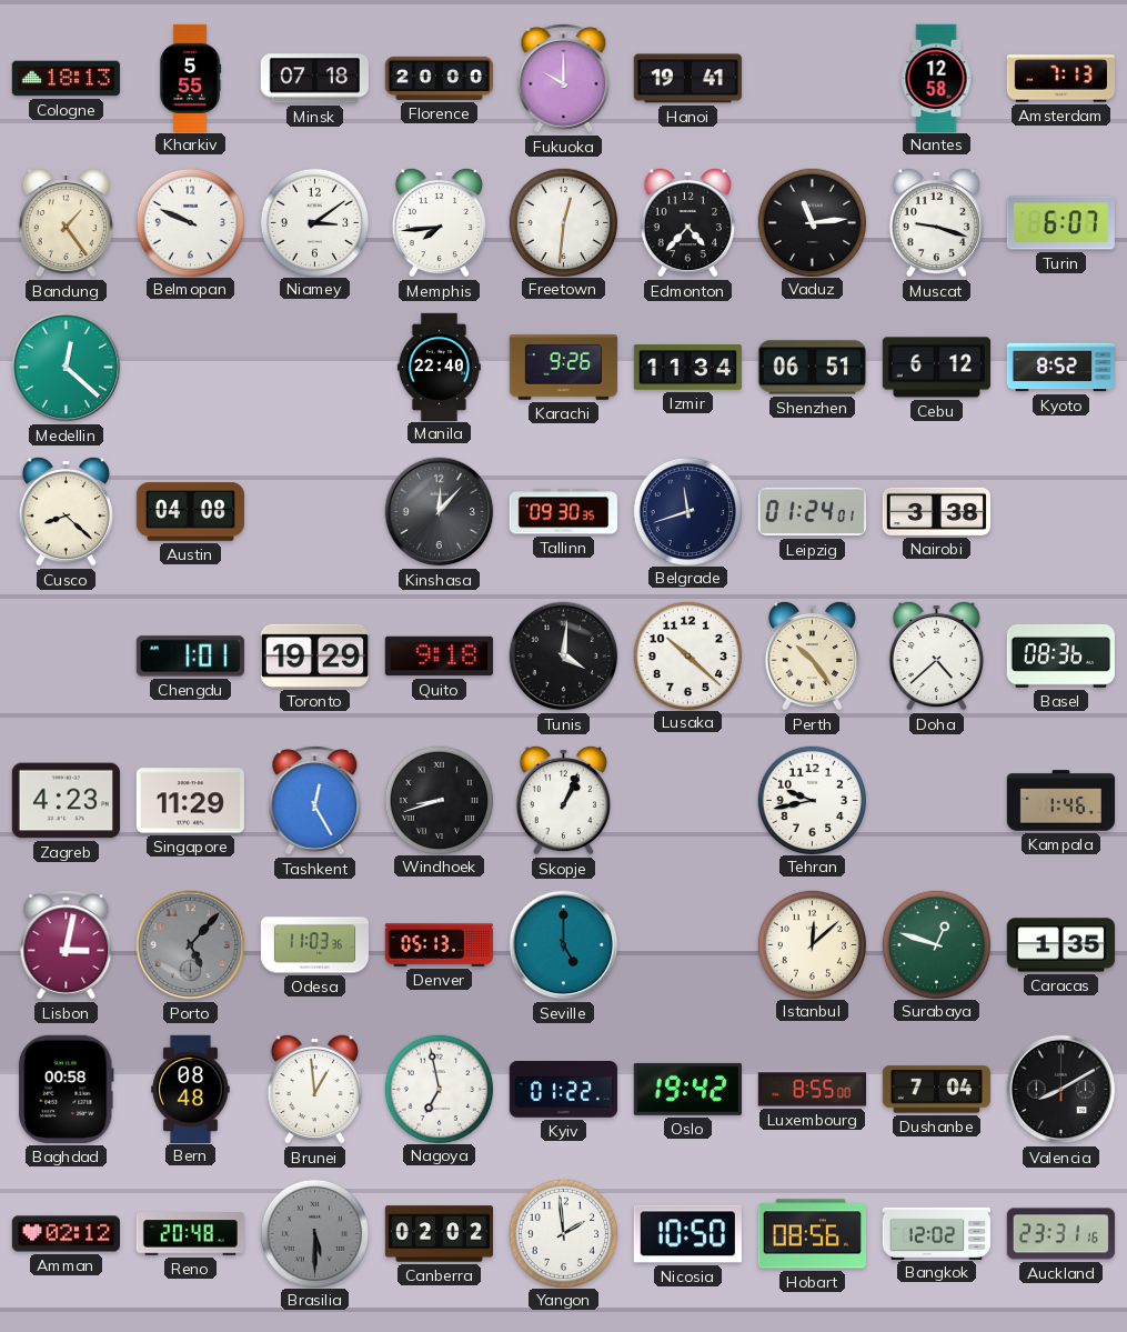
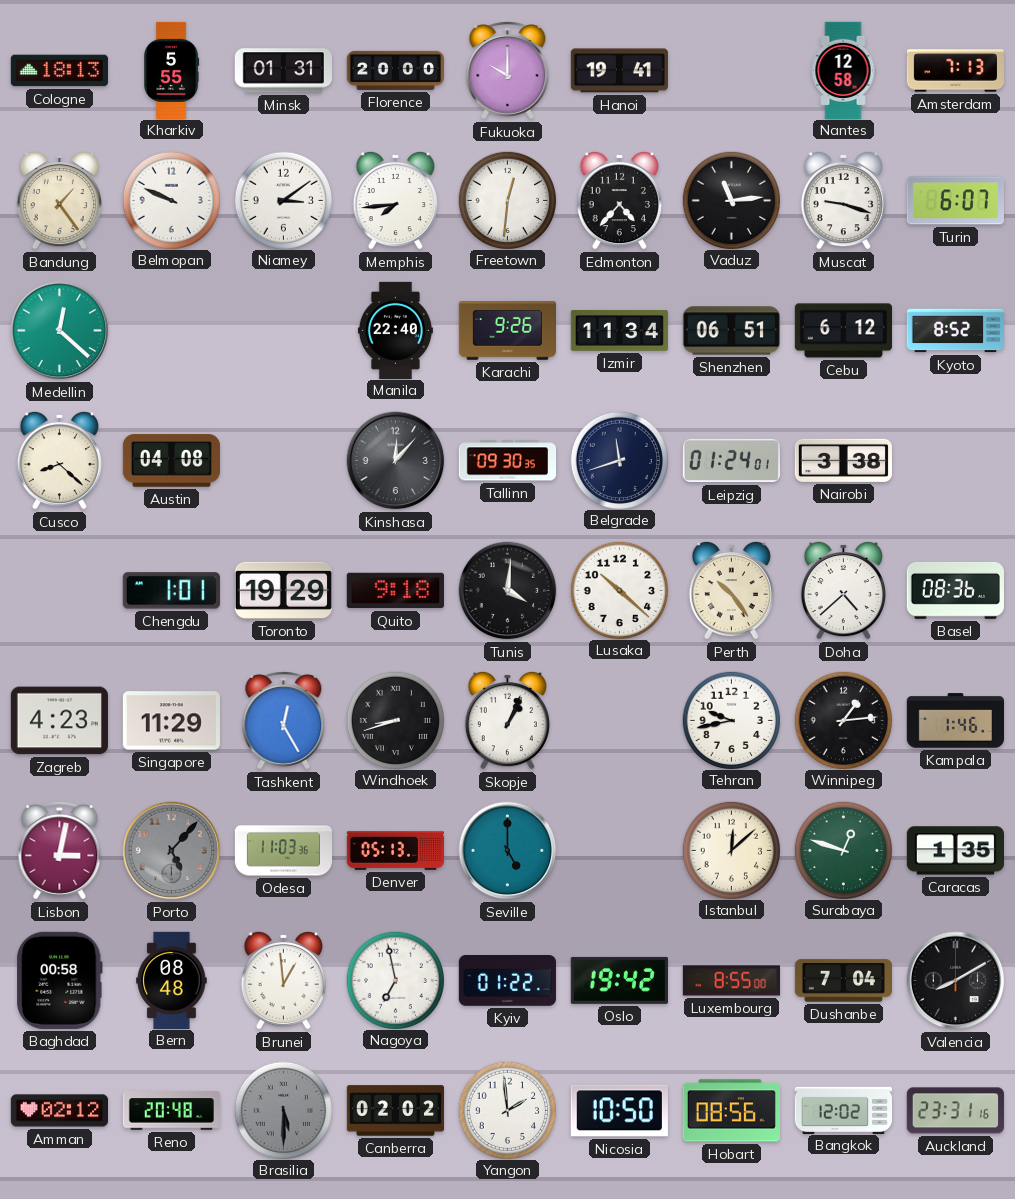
Minsk: 07:18 -> 01:31
Winnipeg: none -> 1:14
